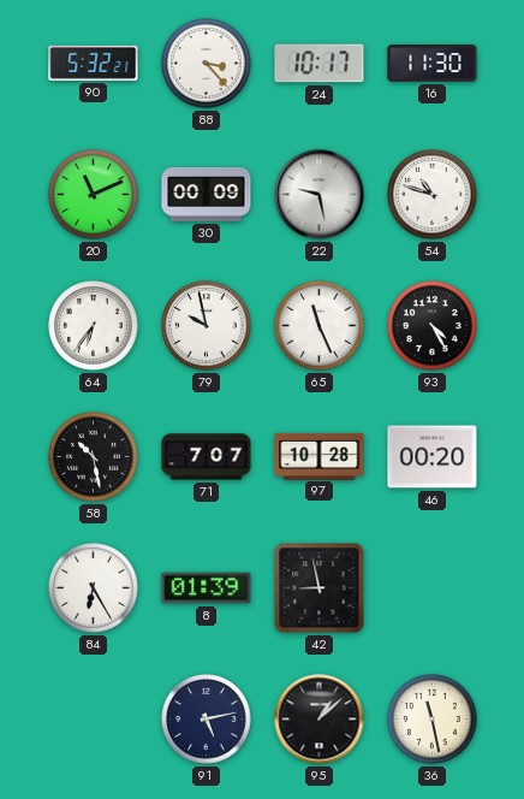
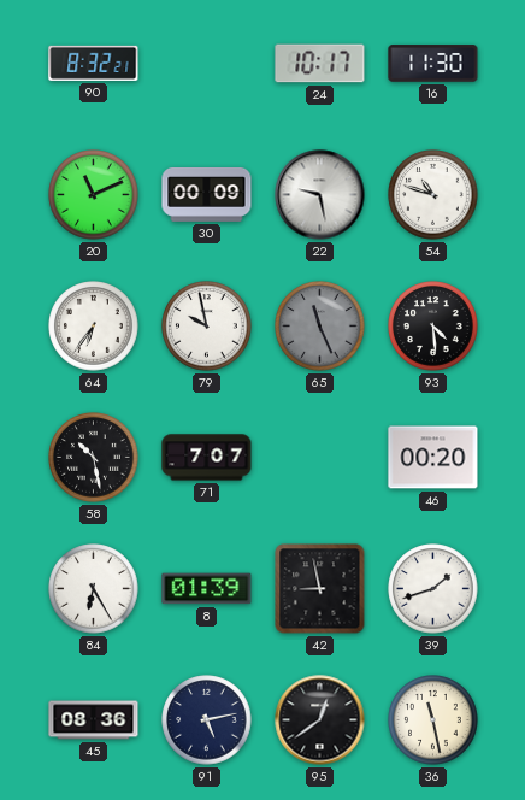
90: 5:32 -> 8:32
88: 3:23 -> none
65 dial: white -> grey
93: 4:25 -> 4:29
97: 10:28 -> none
39: none -> 1:42
45: none -> 08:36
95: 1:08 -> 12:39
